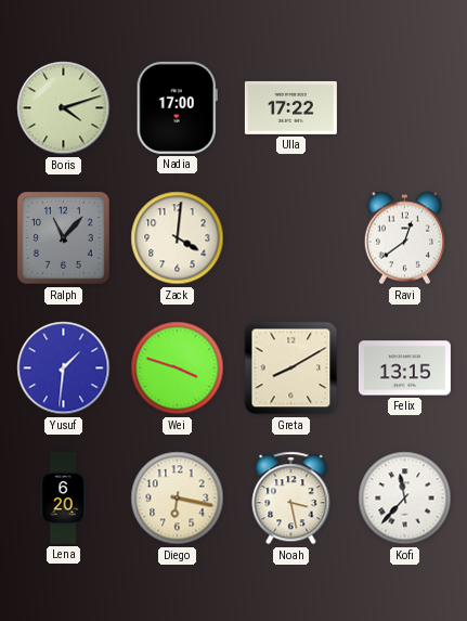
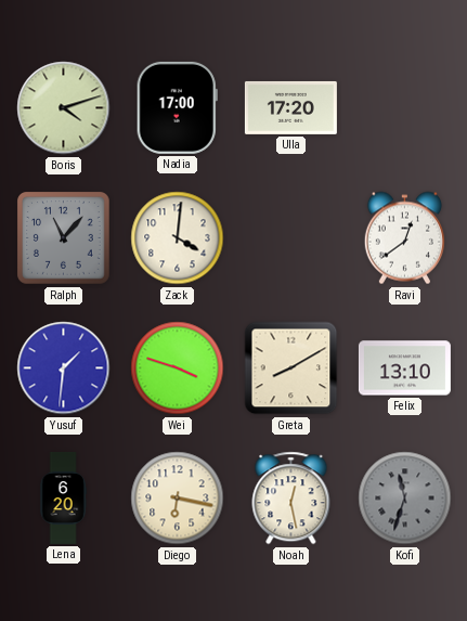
Ulla: 17:22 -> 17:20
Felix: 13:15 -> 13:10
Noah: 3:28 -> 12:28
Kofi: 11:37 -> 11:33
Kofi dial: white -> grey
